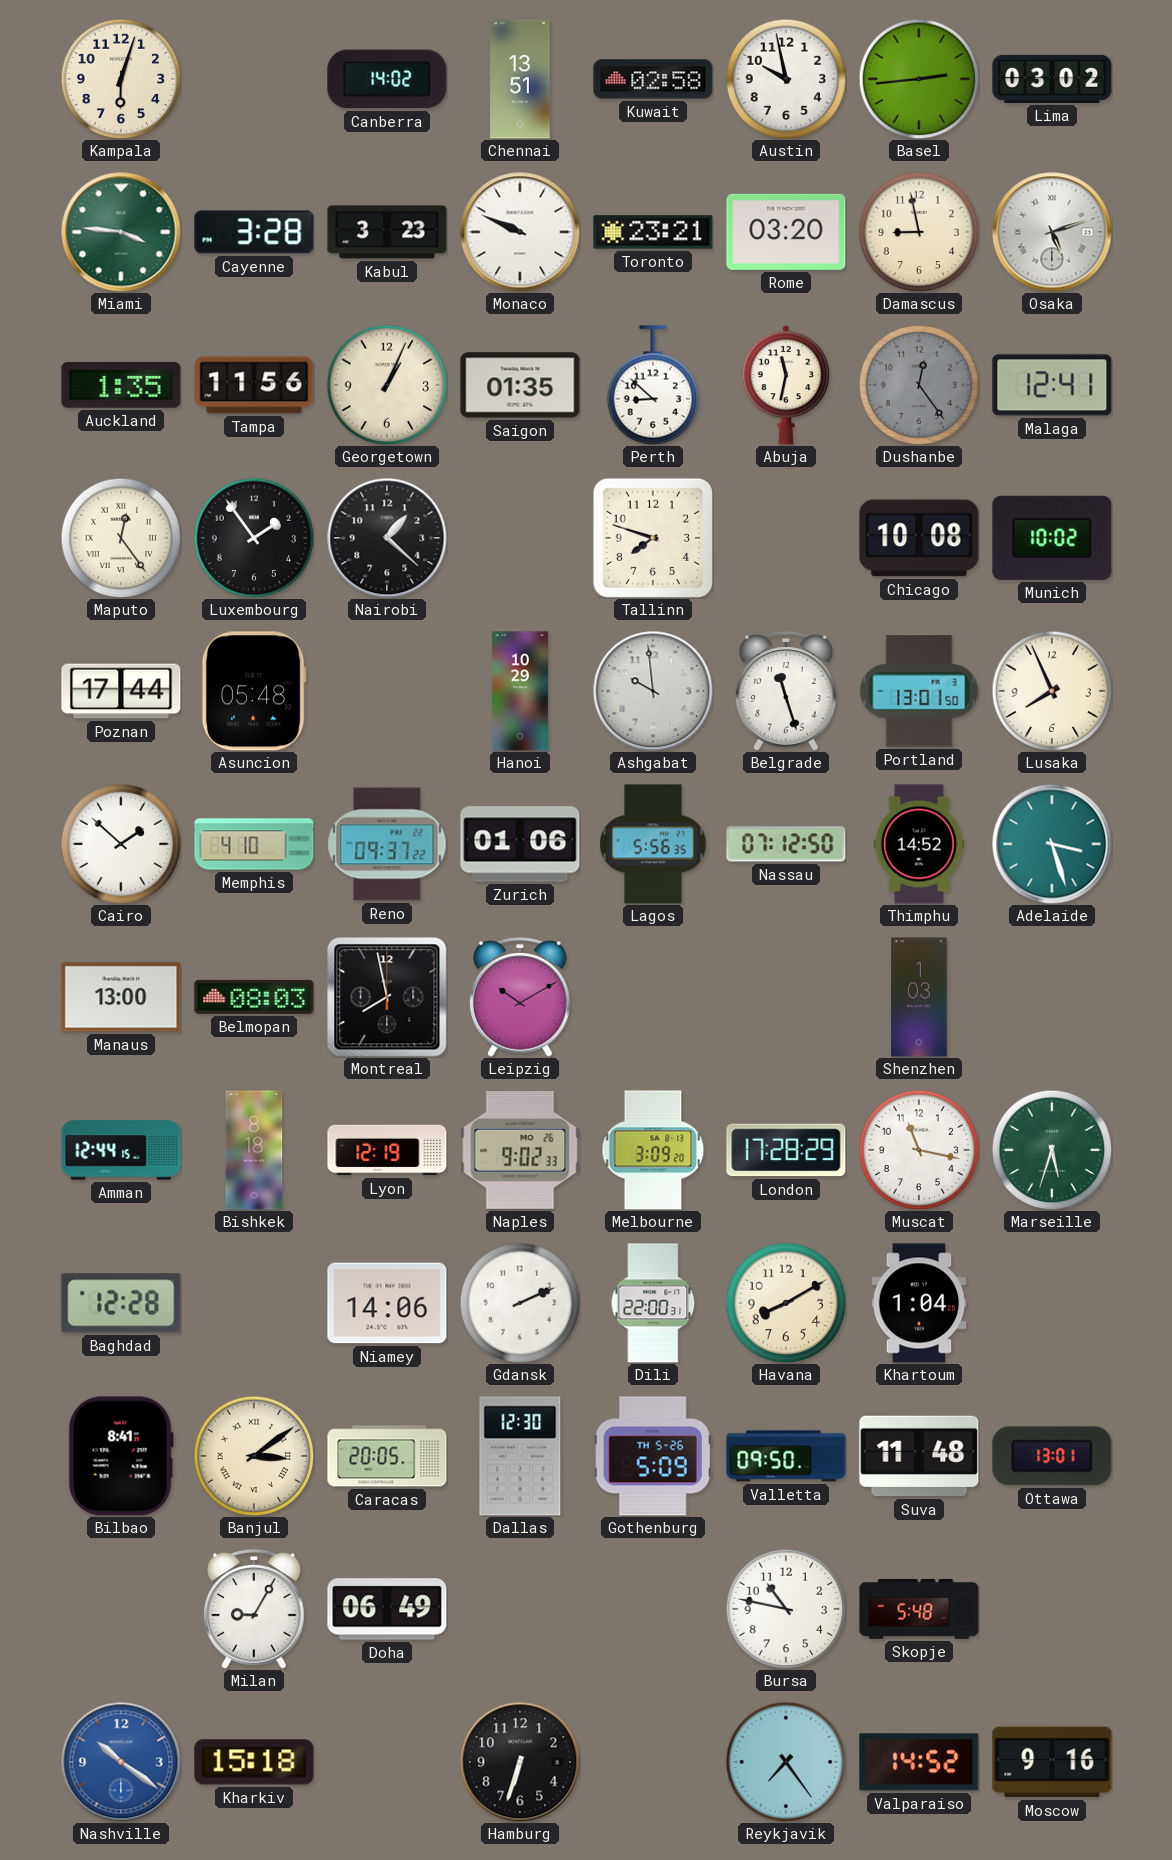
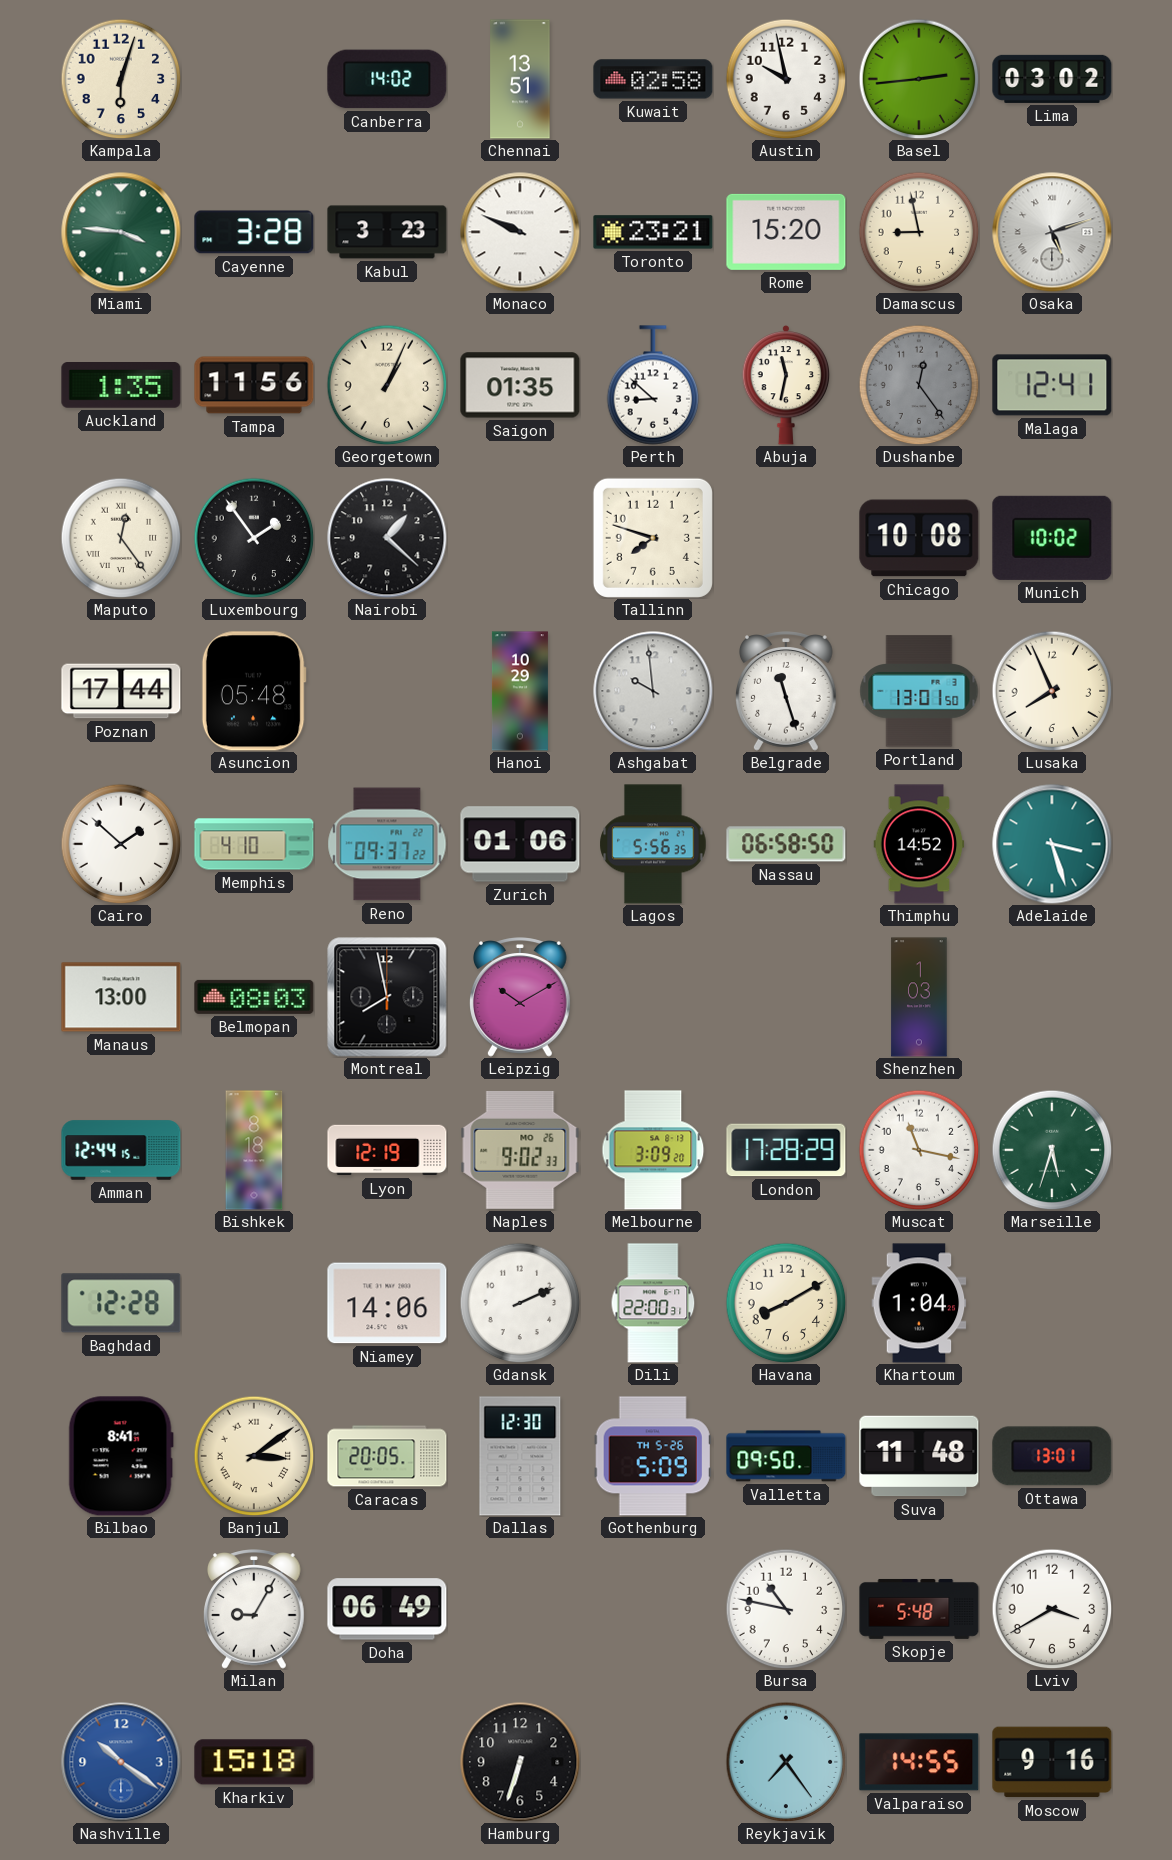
Rome: 03:20 -> 15:20
Nassau: 07:12 -> 06:58
Lviv: none -> 3:40
Valparaiso: 14:52 -> 14:55
